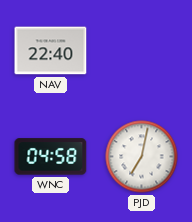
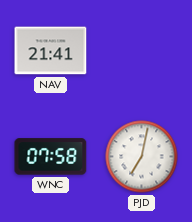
NAV: 22:40 -> 21:41
WNC: 04:58 -> 07:58
